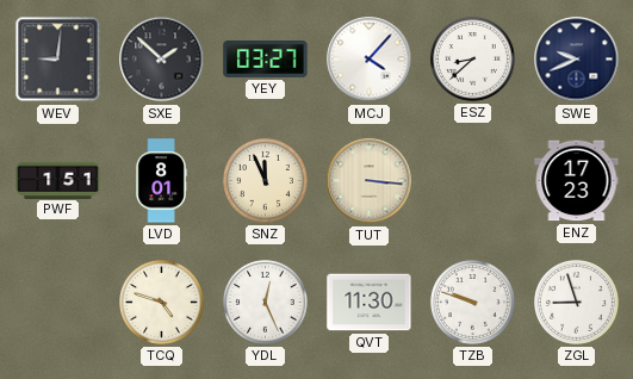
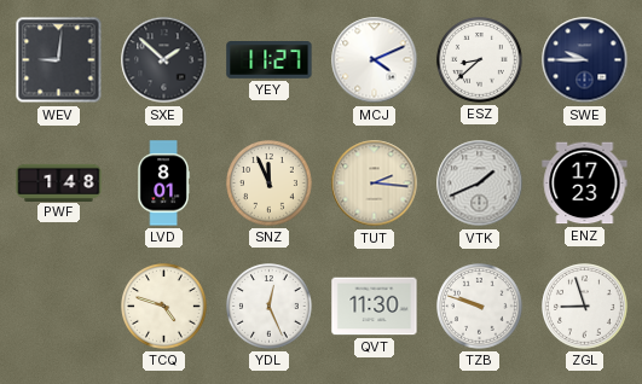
YEY: 03:27 -> 11:27
MCJ: 4:07 -> 4:11
SWE: 9:41 -> 9:45
PWF: 1:51 -> 1:48
TUT: 3:16 -> 2:16
VTK: none -> 1:41
